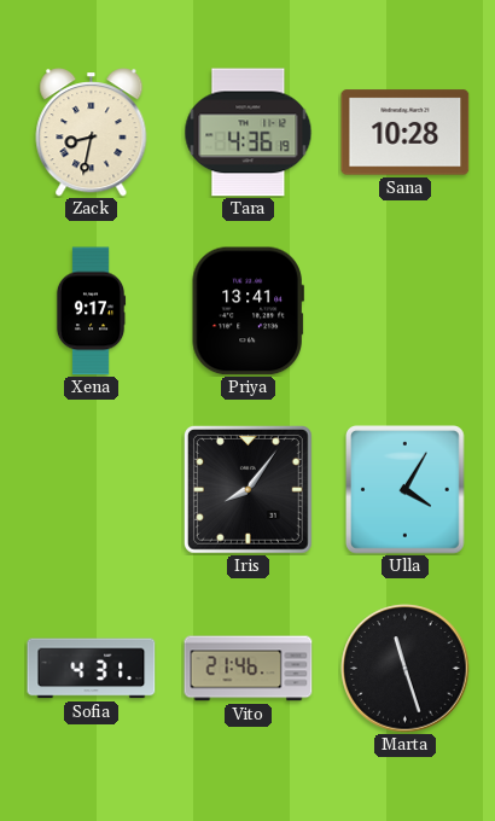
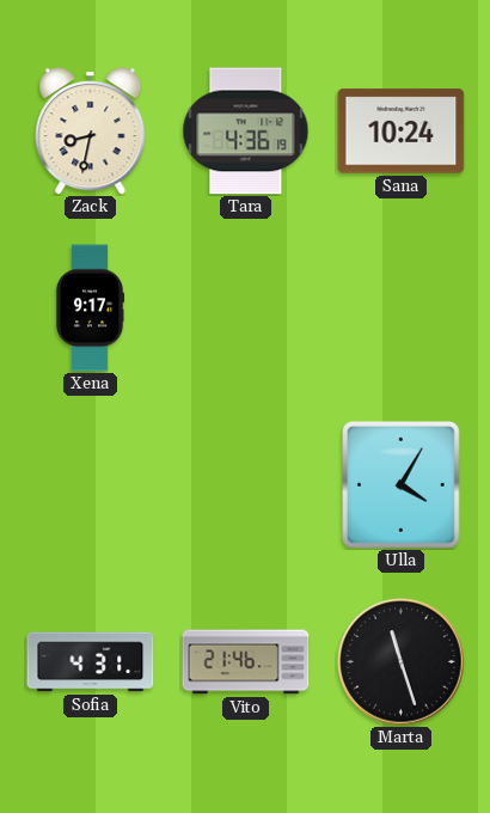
Sana: 10:28 -> 10:24
Priya: 13:41 -> none
Iris: 8:06 -> none
